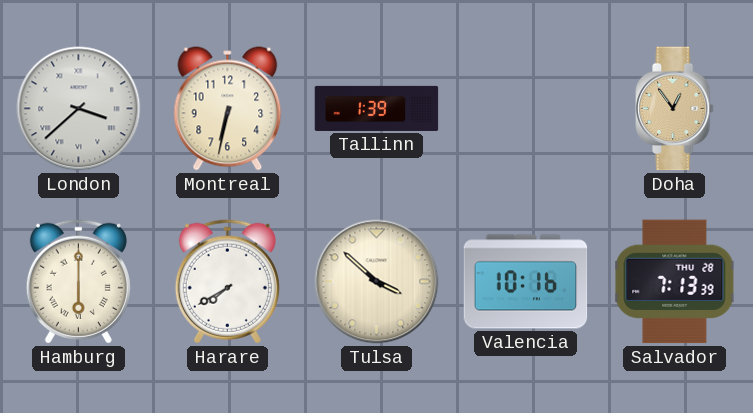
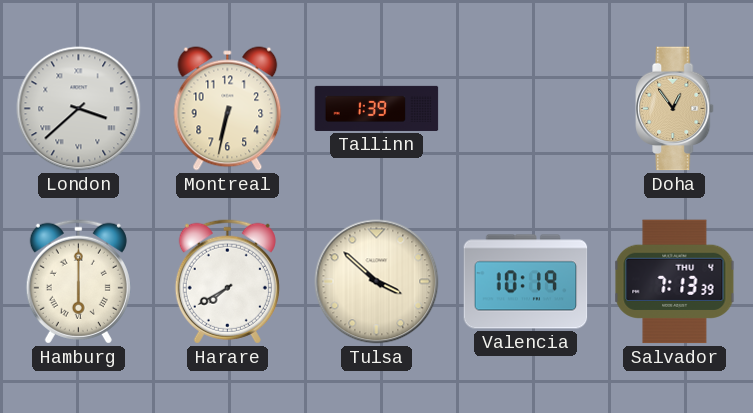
Valencia: 10:16 -> 10:19
Salvador date: THU 28 -> THU 4
